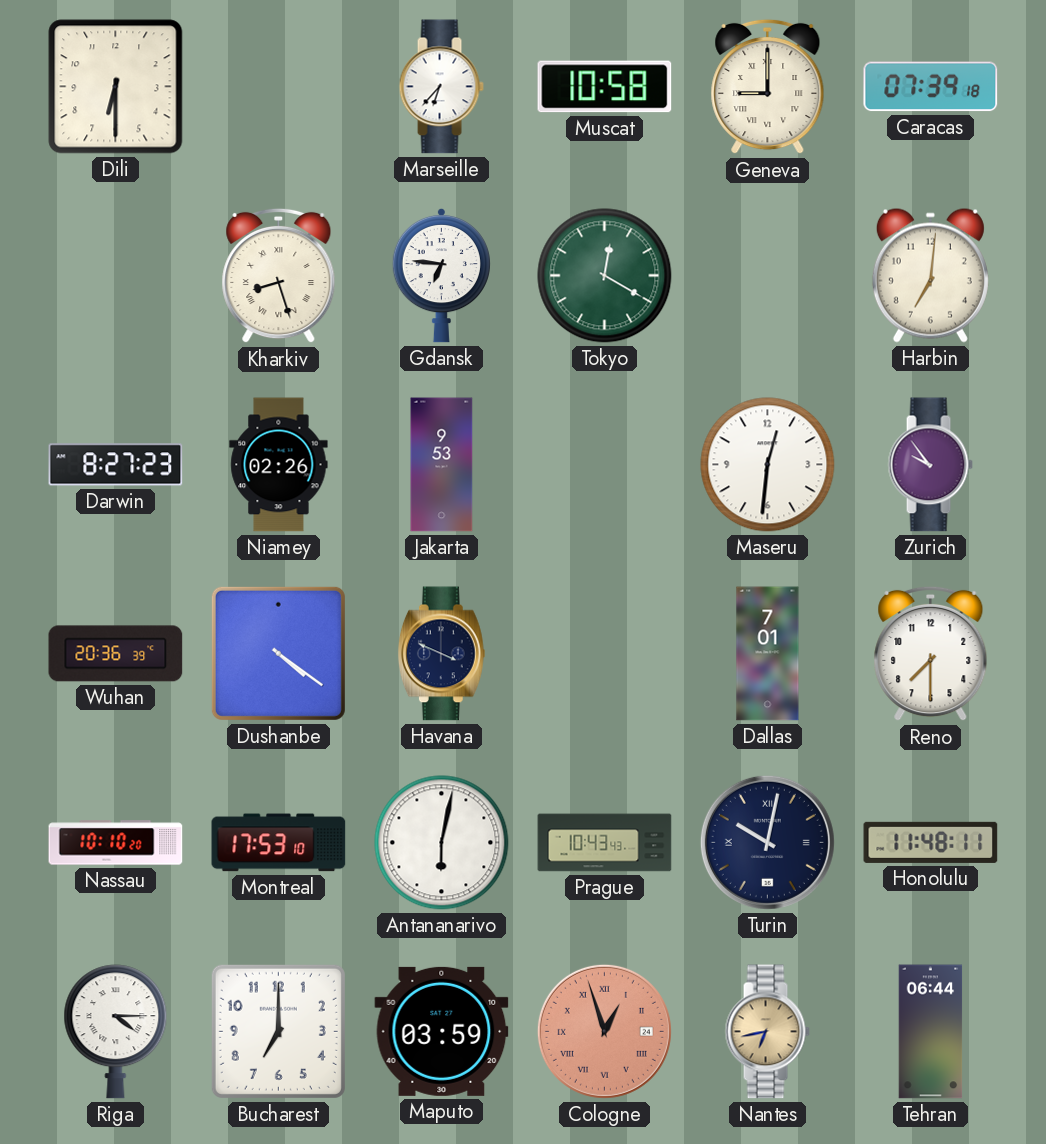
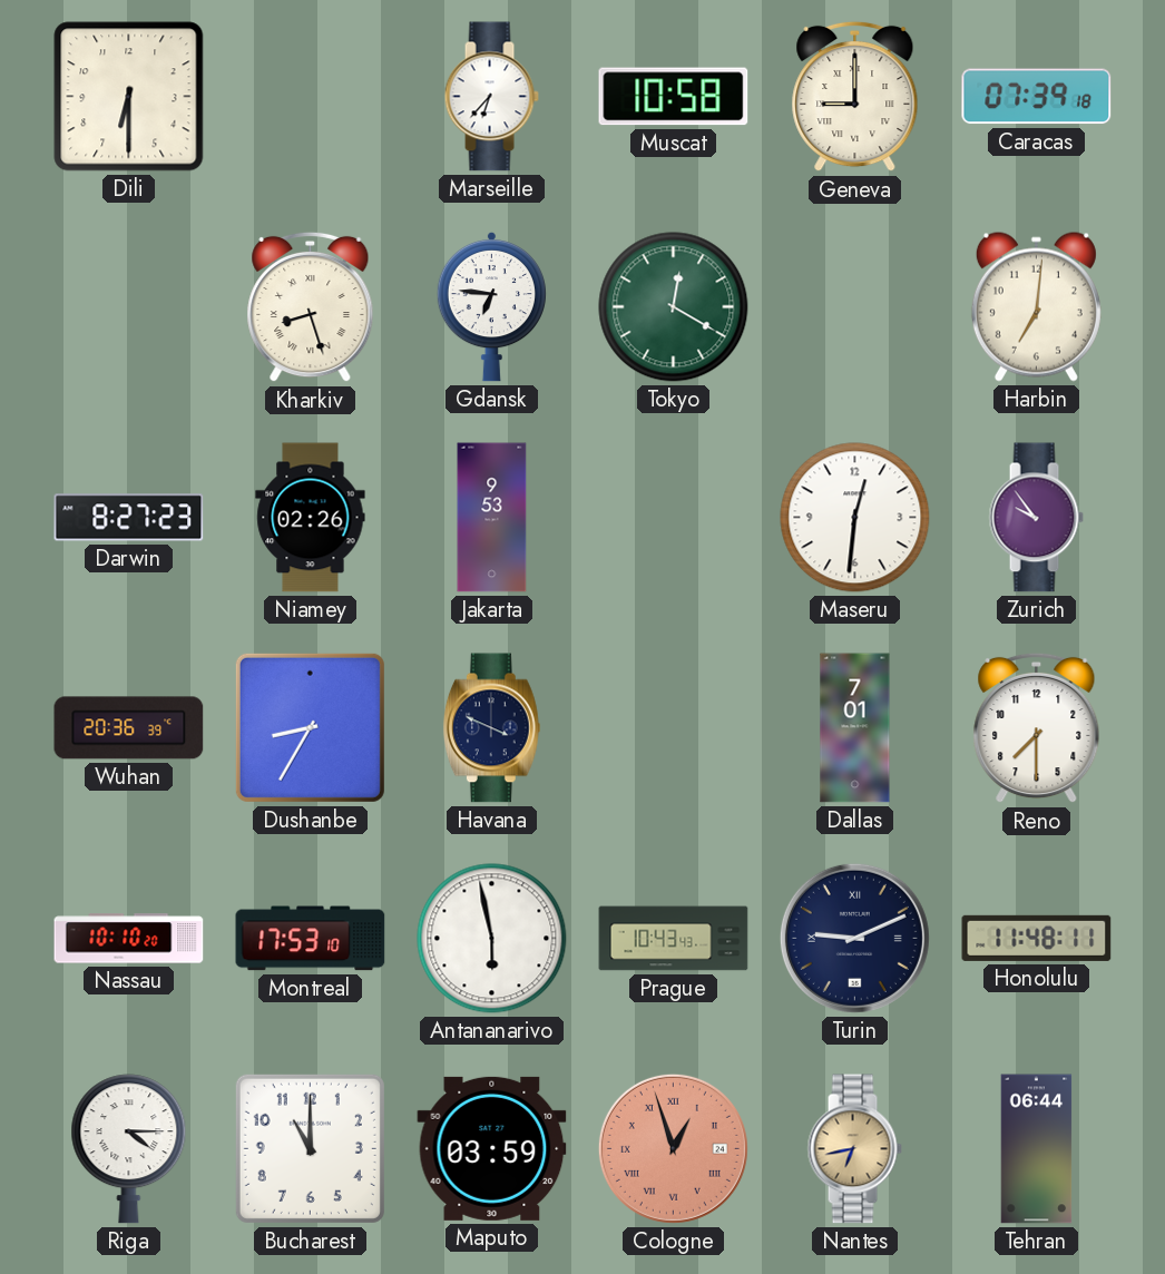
Dushanbe: 4:21 -> 8:35
Antananarivo: 6:02 -> 5:58
Turin: 10:02 -> 9:11
Bucharest: 7:00 -> 11:00
